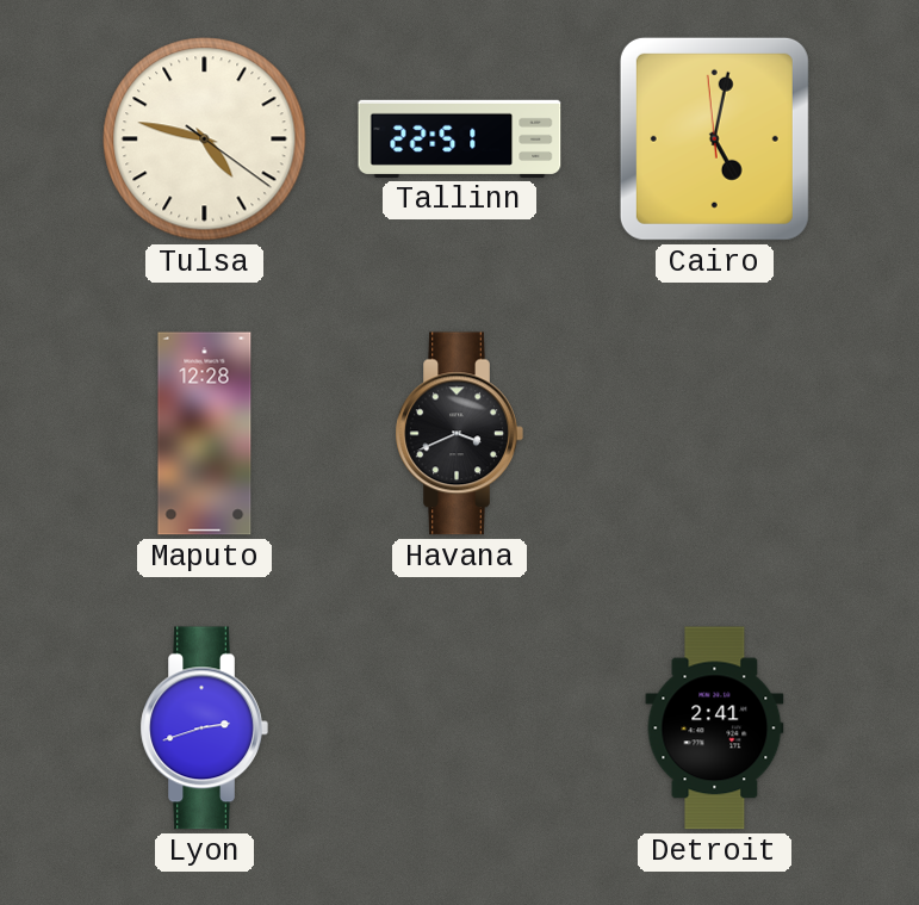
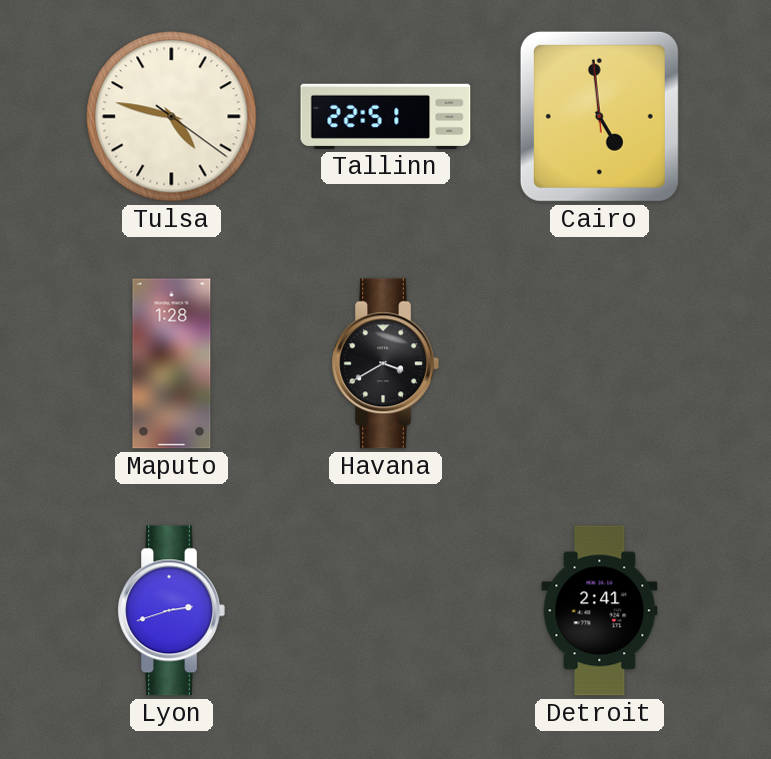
Cairo: 5:01 -> 4:58
Maputo: 12:28 -> 1:28
Havana: 3:41 -> 3:40
